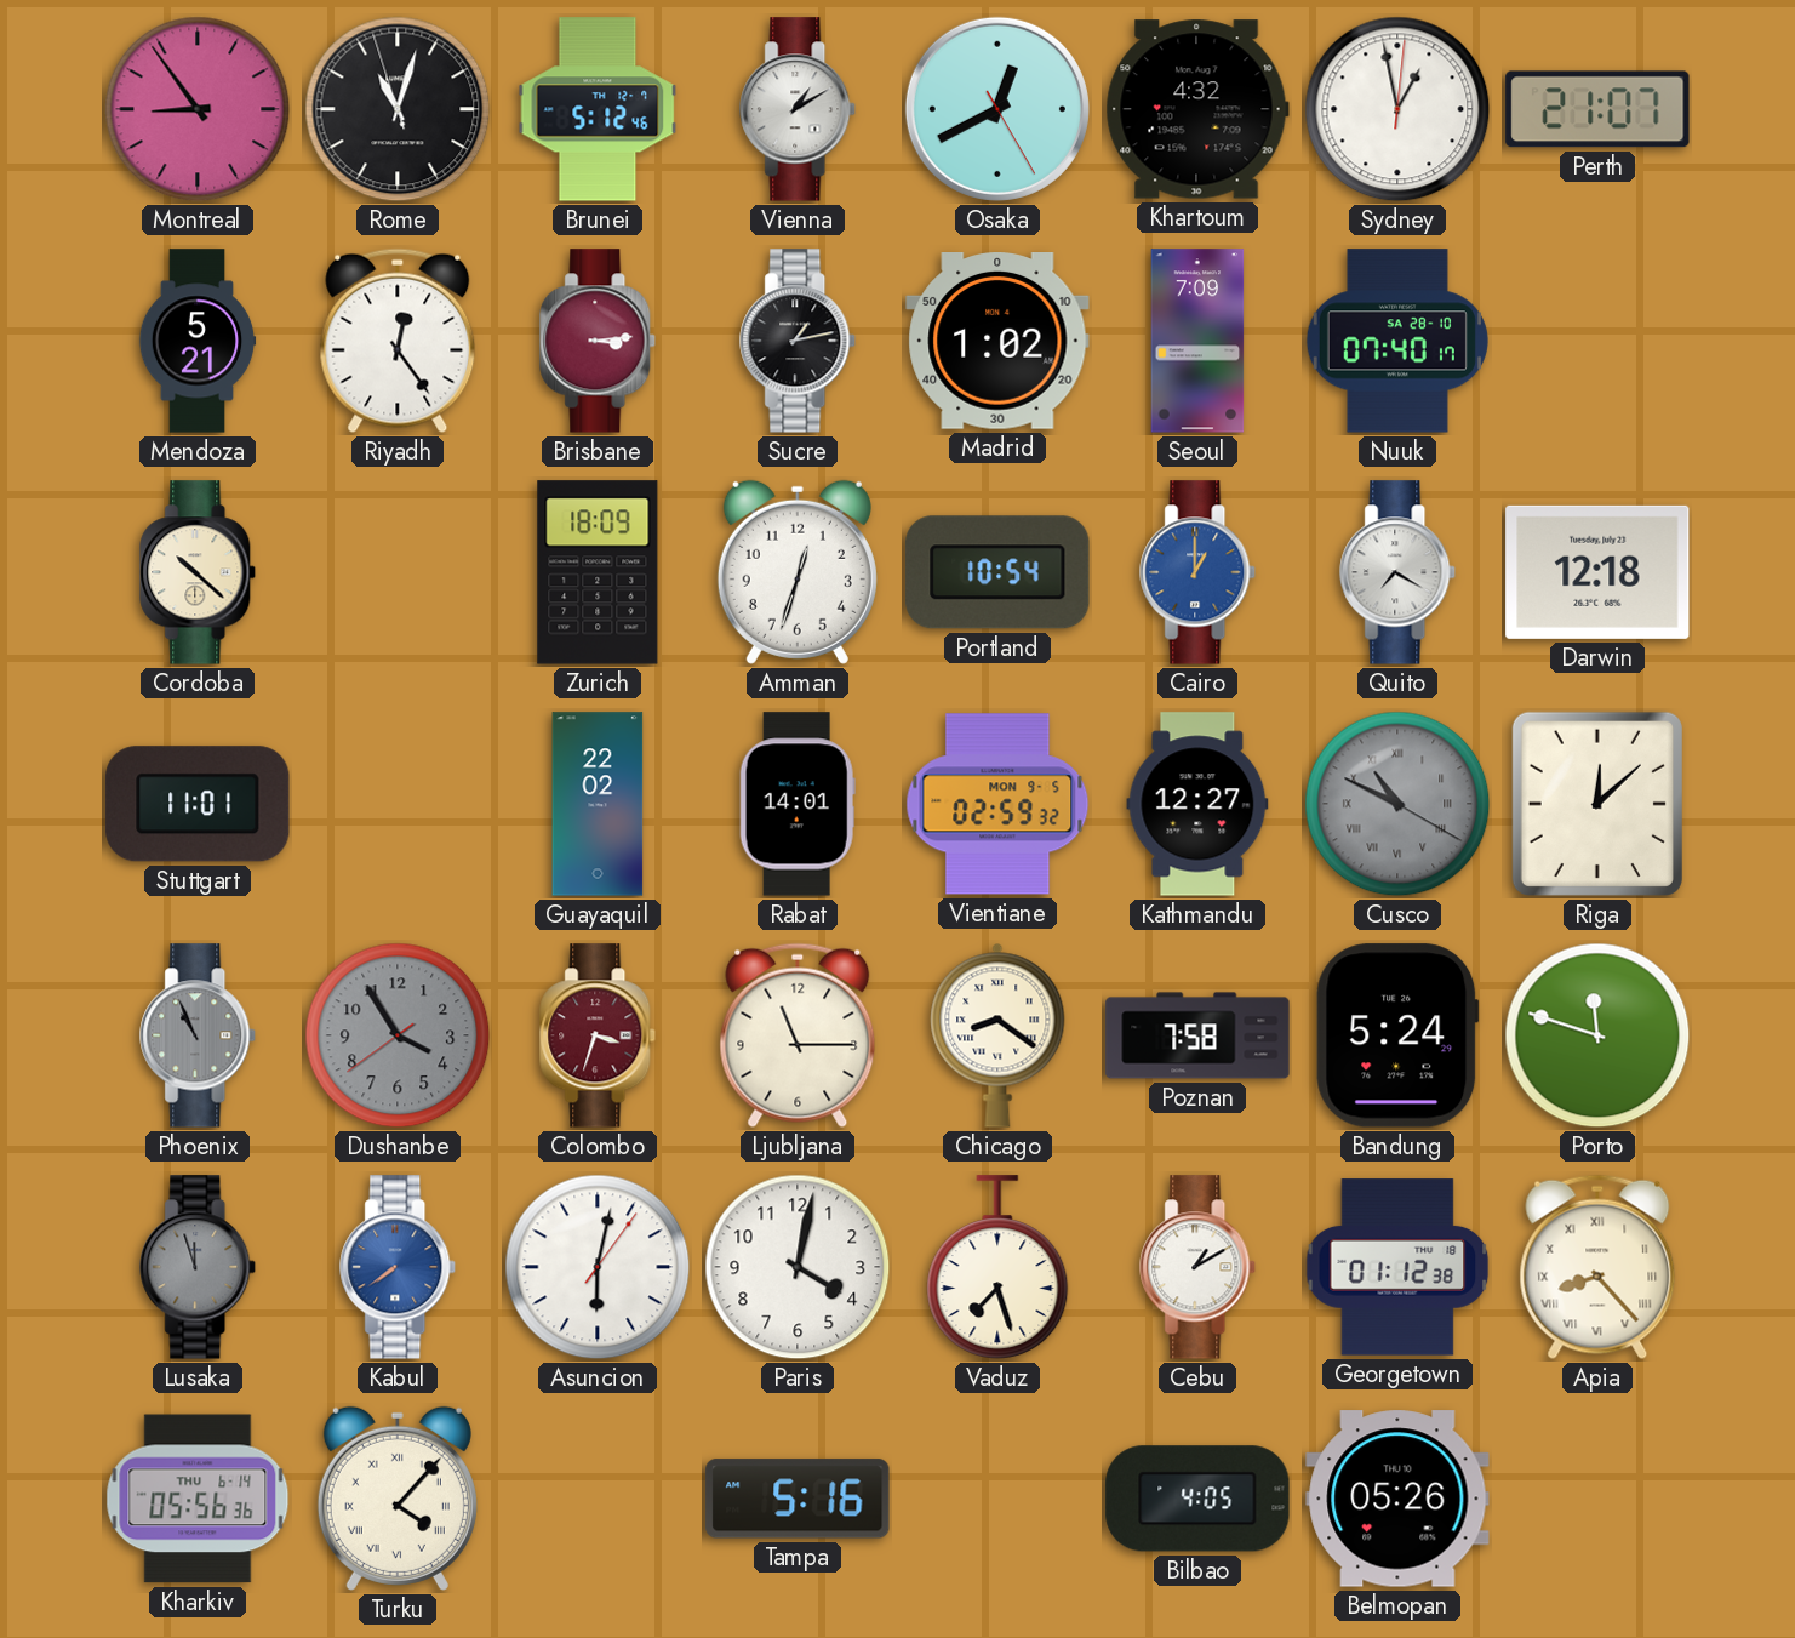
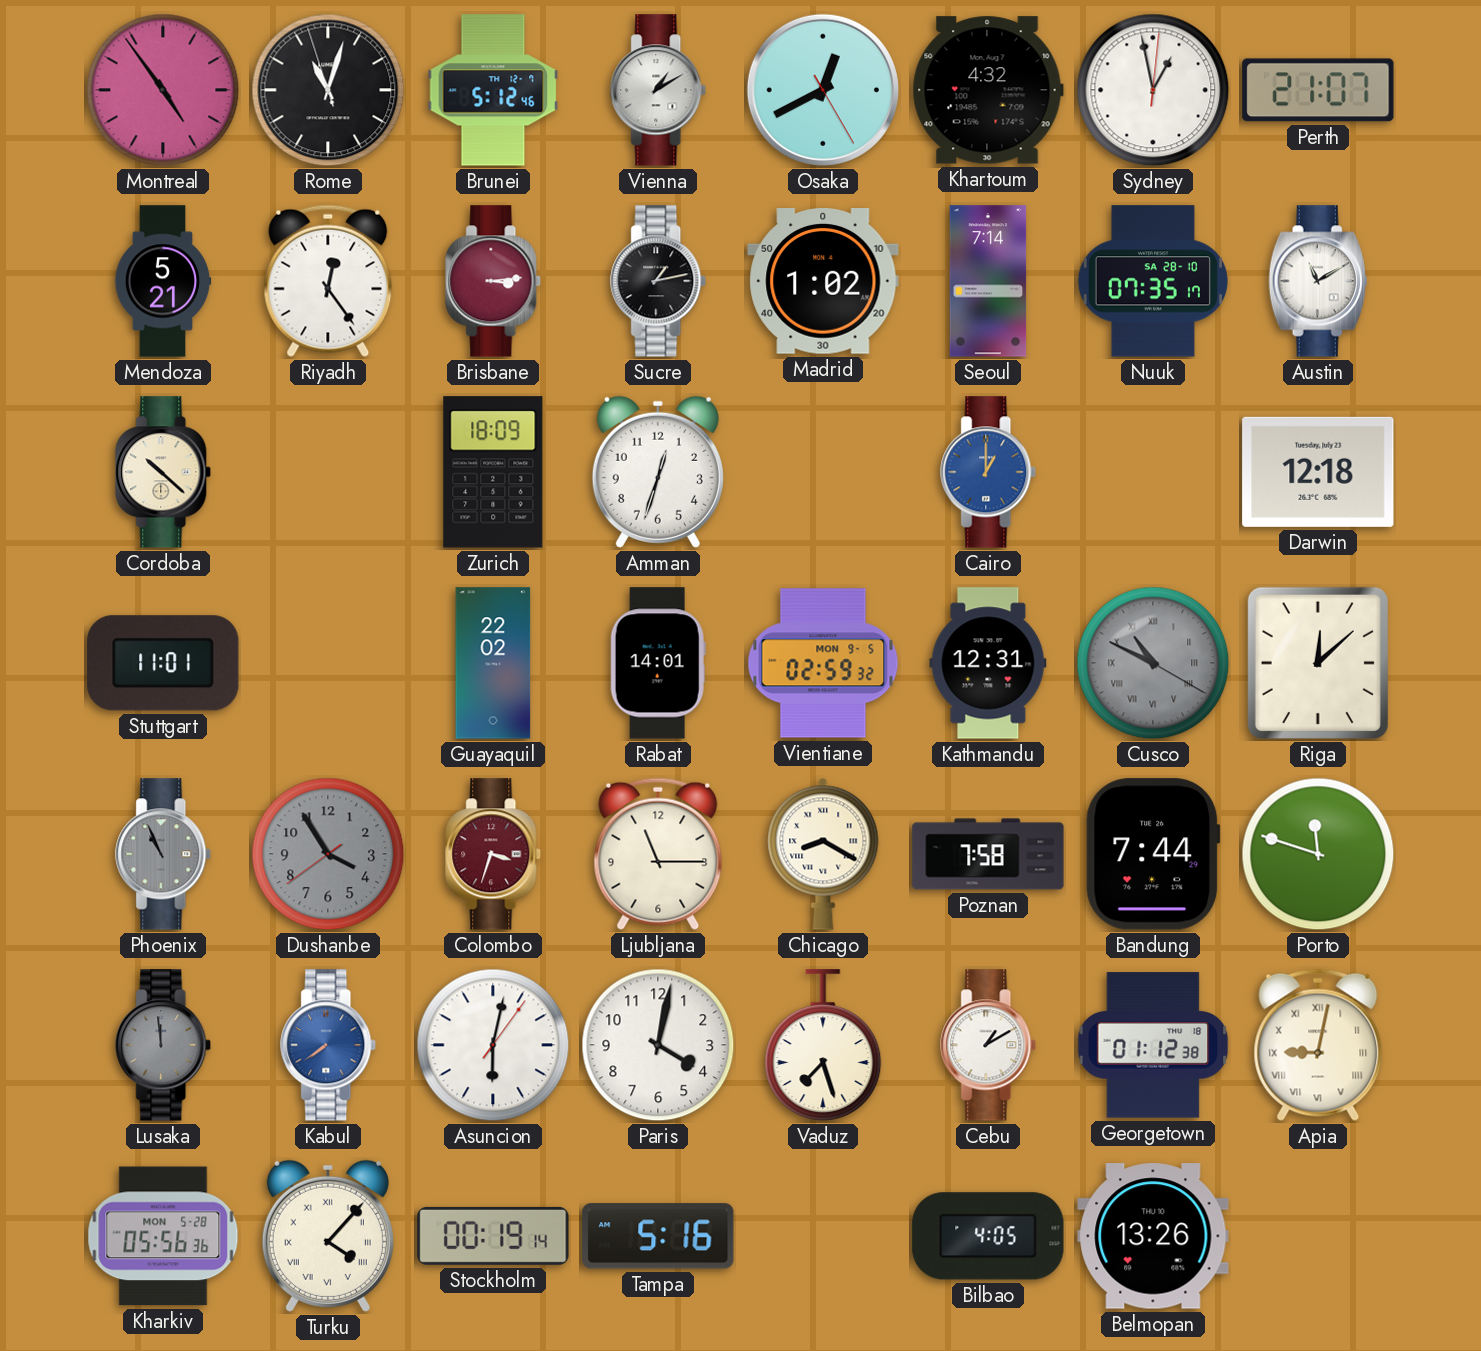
Montreal: 8:54 -> 4:54
Seoul: 7:09 -> 7:14
Nuuk: 07:40 -> 07:35
Austin: none -> 11:10
Portland: 10:54 -> none
Quito: 7:20 -> none
Kathmandu: 12:27 -> 12:31
Chicago: 8:21 -> 8:20
Bandung: 5:24 -> 7:44
Lusaka: 11:57 -> 11:59
Apia: 8:23 -> 9:02
Kharkiv date: THU 6-14 -> MON 5-28
Stockholm: none -> 00:19
Belmopan: 05:26 -> 13:26
